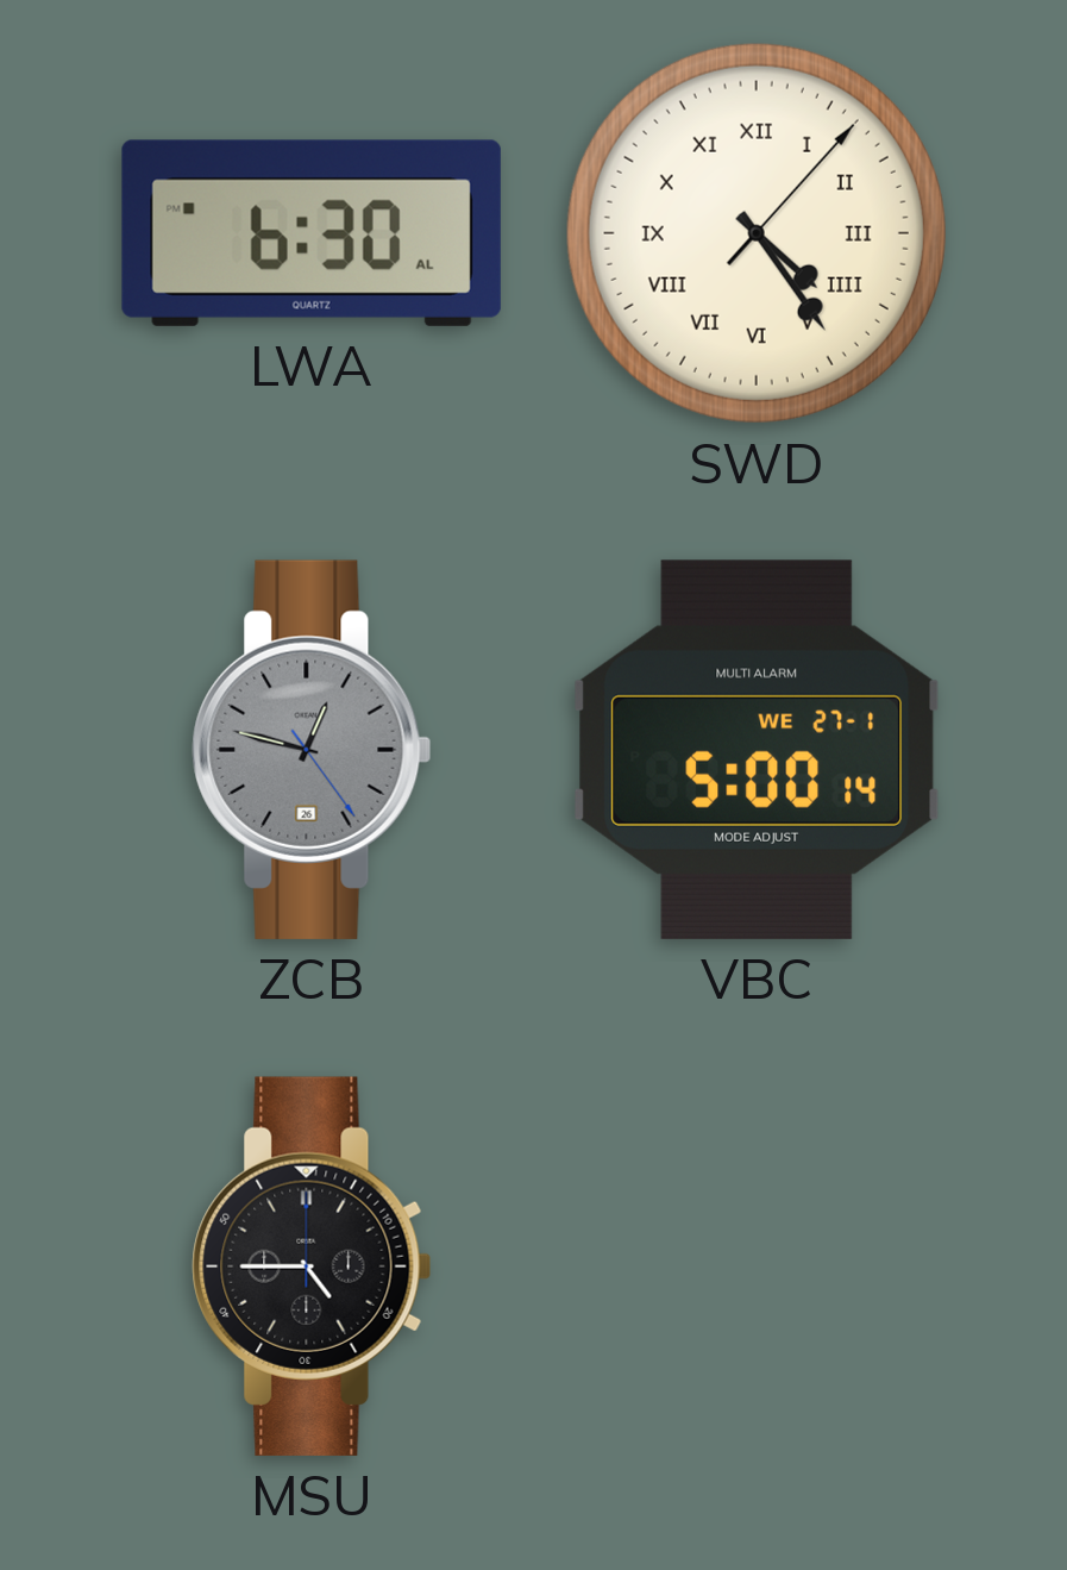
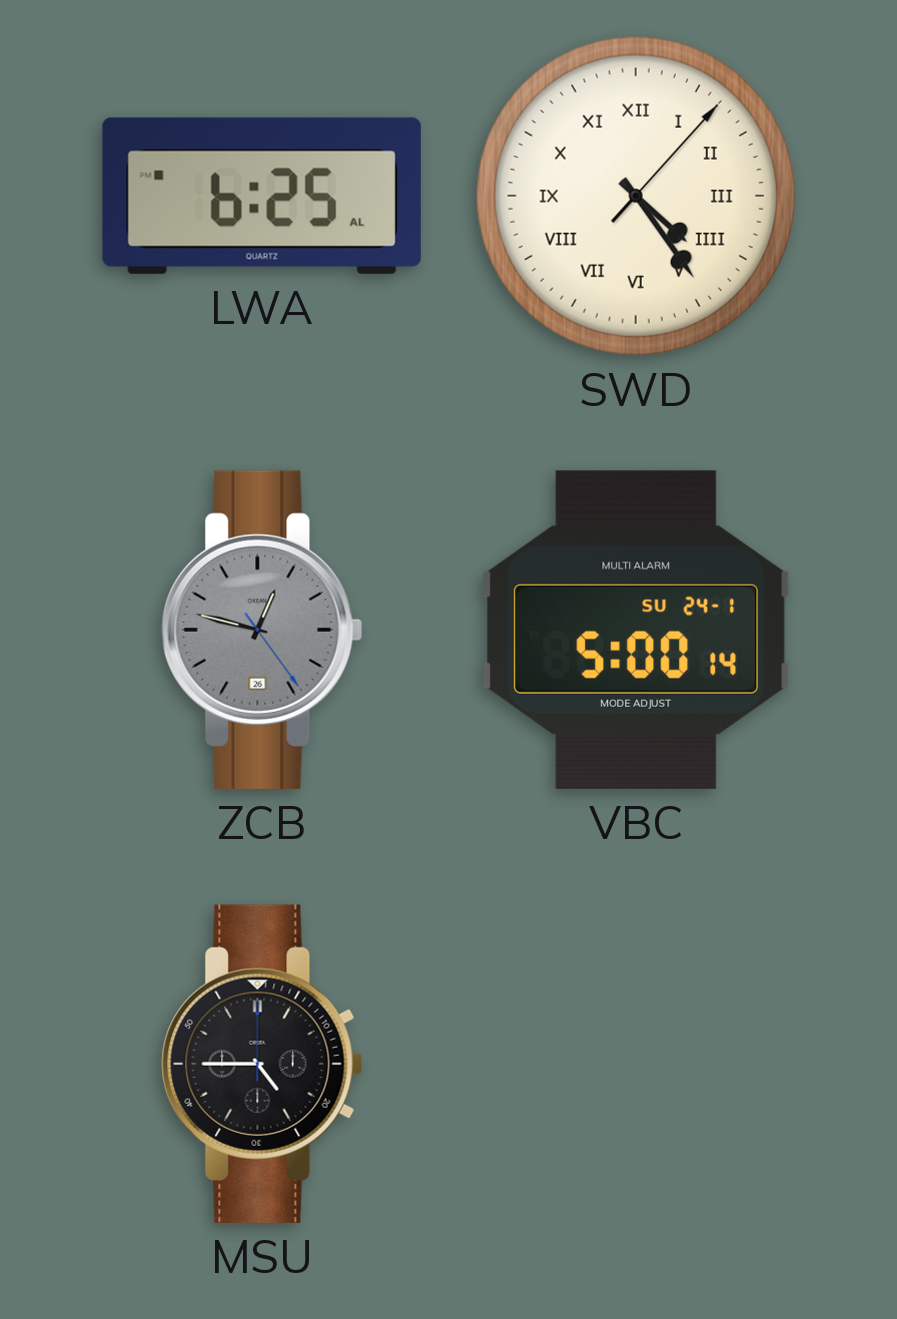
LWA: 6:30 -> 6:25
VBC date: WE 27-1 -> SU 24-1
